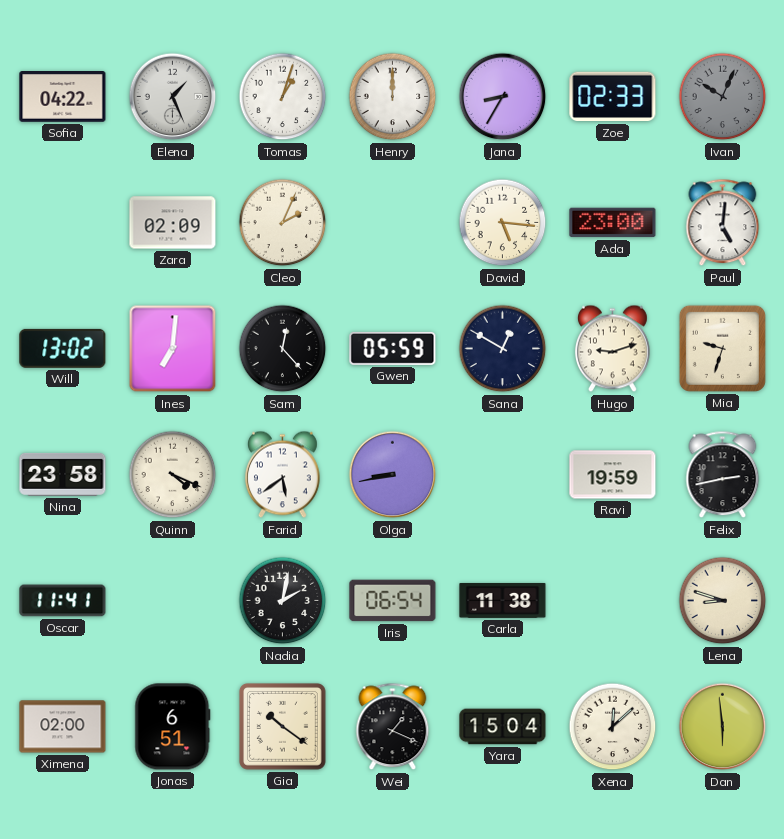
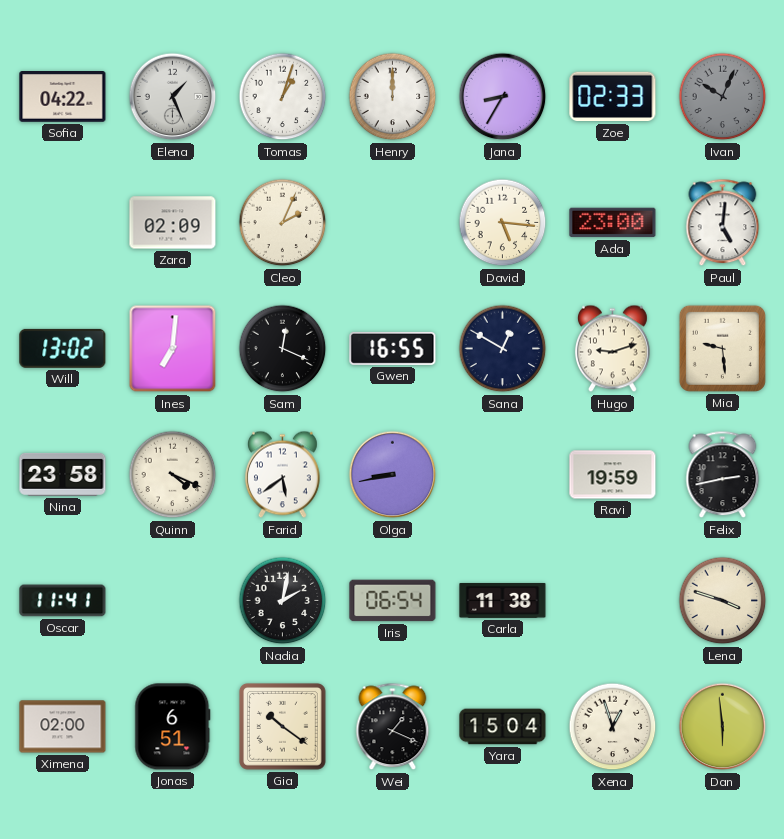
Sam: 12:23 -> 12:19
Gwen: 05:59 -> 16:55
Mia: 9:33 -> 9:29
Lena: 8:48 -> 3:48
Xena: 12:08 -> 12:57
